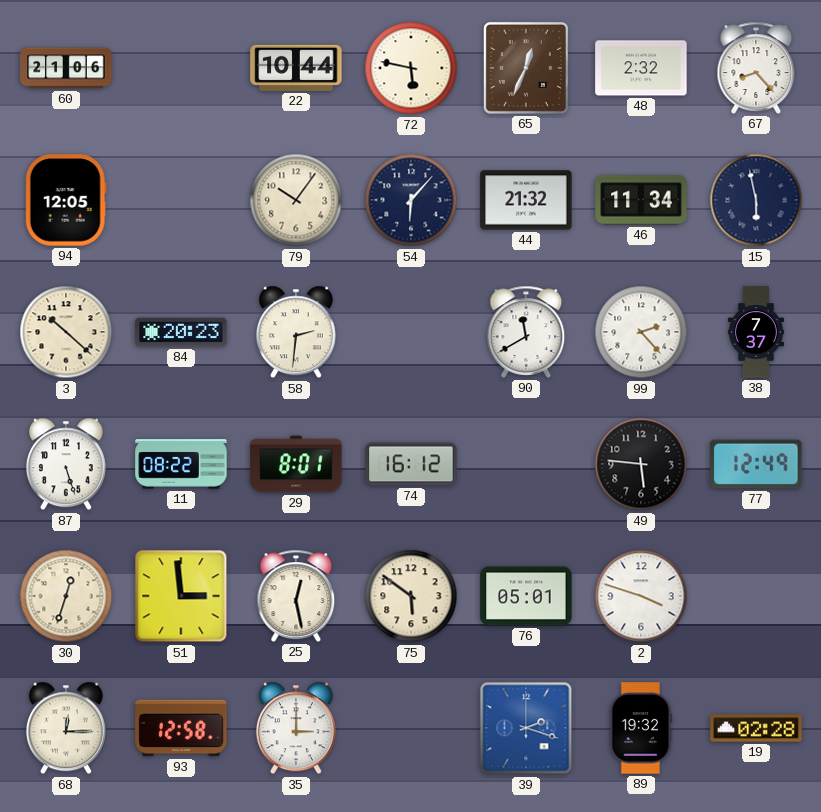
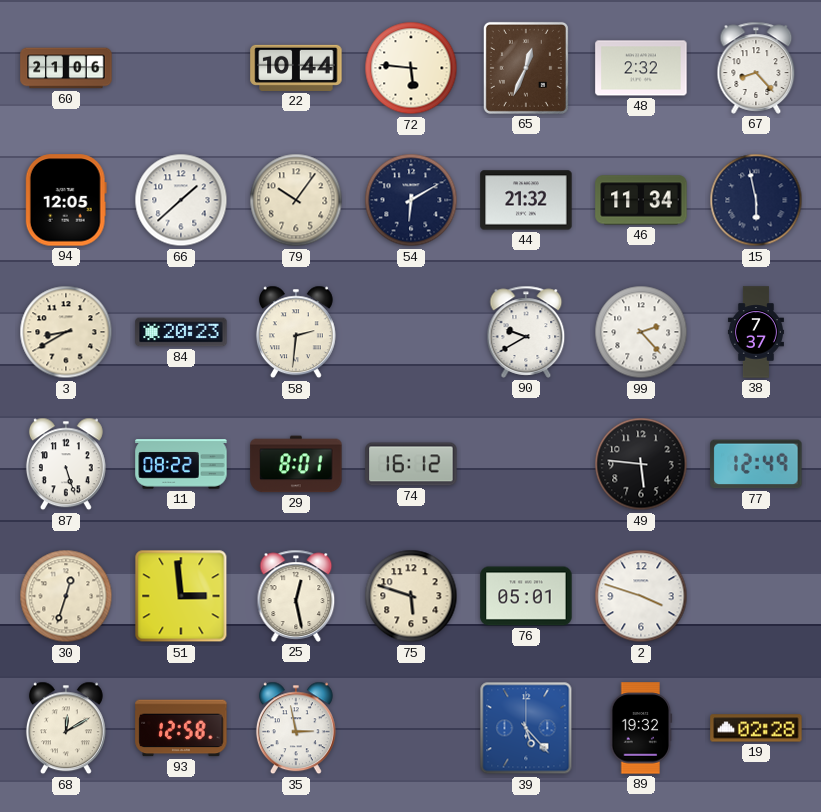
72: 5:47 -> 5:46
66: none -> 1:38
54: 6:07 -> 6:10
3: 10:22 -> 8:40
90: 11:40 -> 9:40
75: 5:51 -> 5:48
68: 12:15 -> 12:10
35: 3:00 -> 2:58
39: 2:18 -> 5:23
